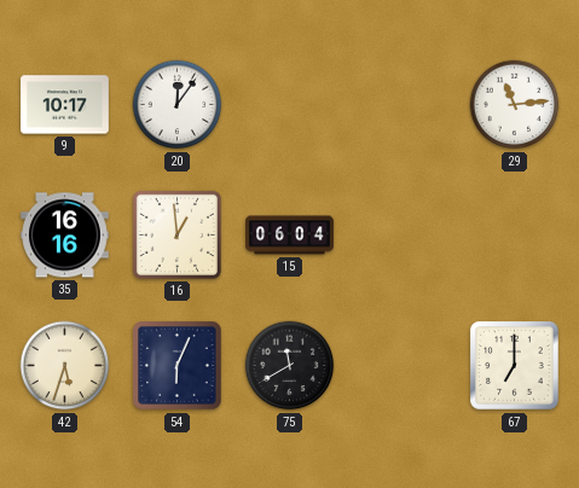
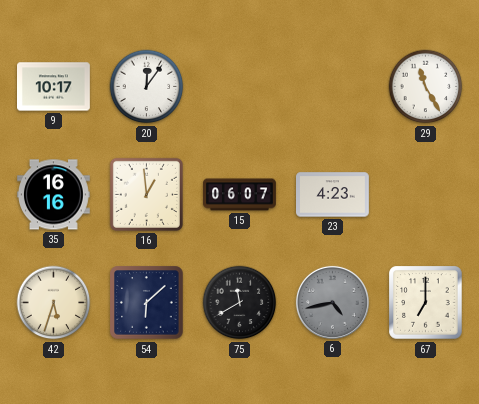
29: 11:14 -> 11:25
15: 06:04 -> 06:07
23: none -> 4:23
54: 6:04 -> 6:08
6: none -> 4:43
